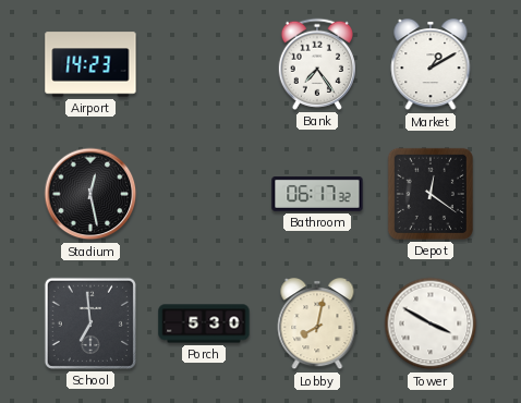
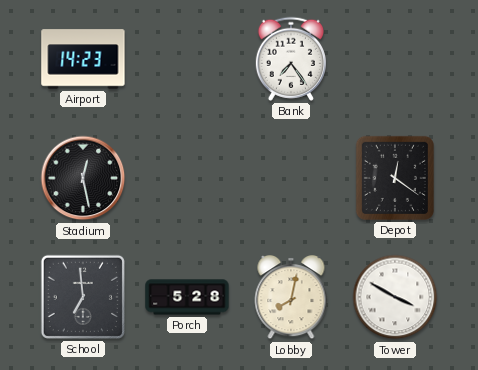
Market: 1:10 -> none
Bathroom: 06:17 -> none
Porch: 5:30 -> 5:28
